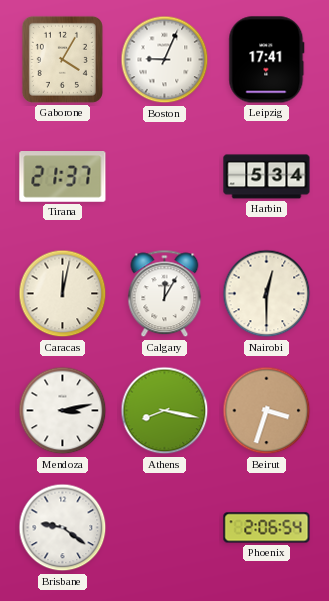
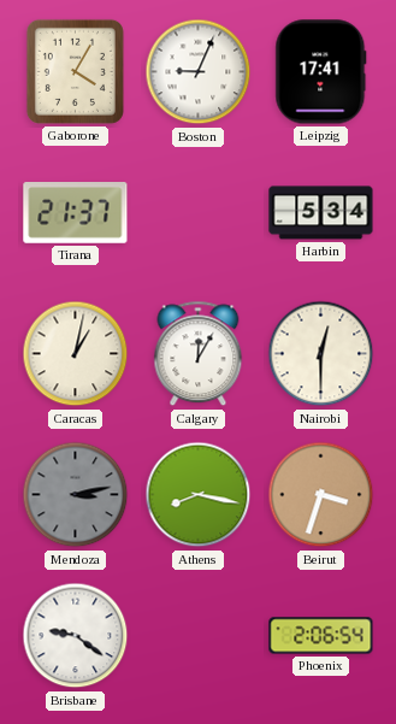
Caracas: 12:02 -> 1:02
Mendoza dial: white -> grey
